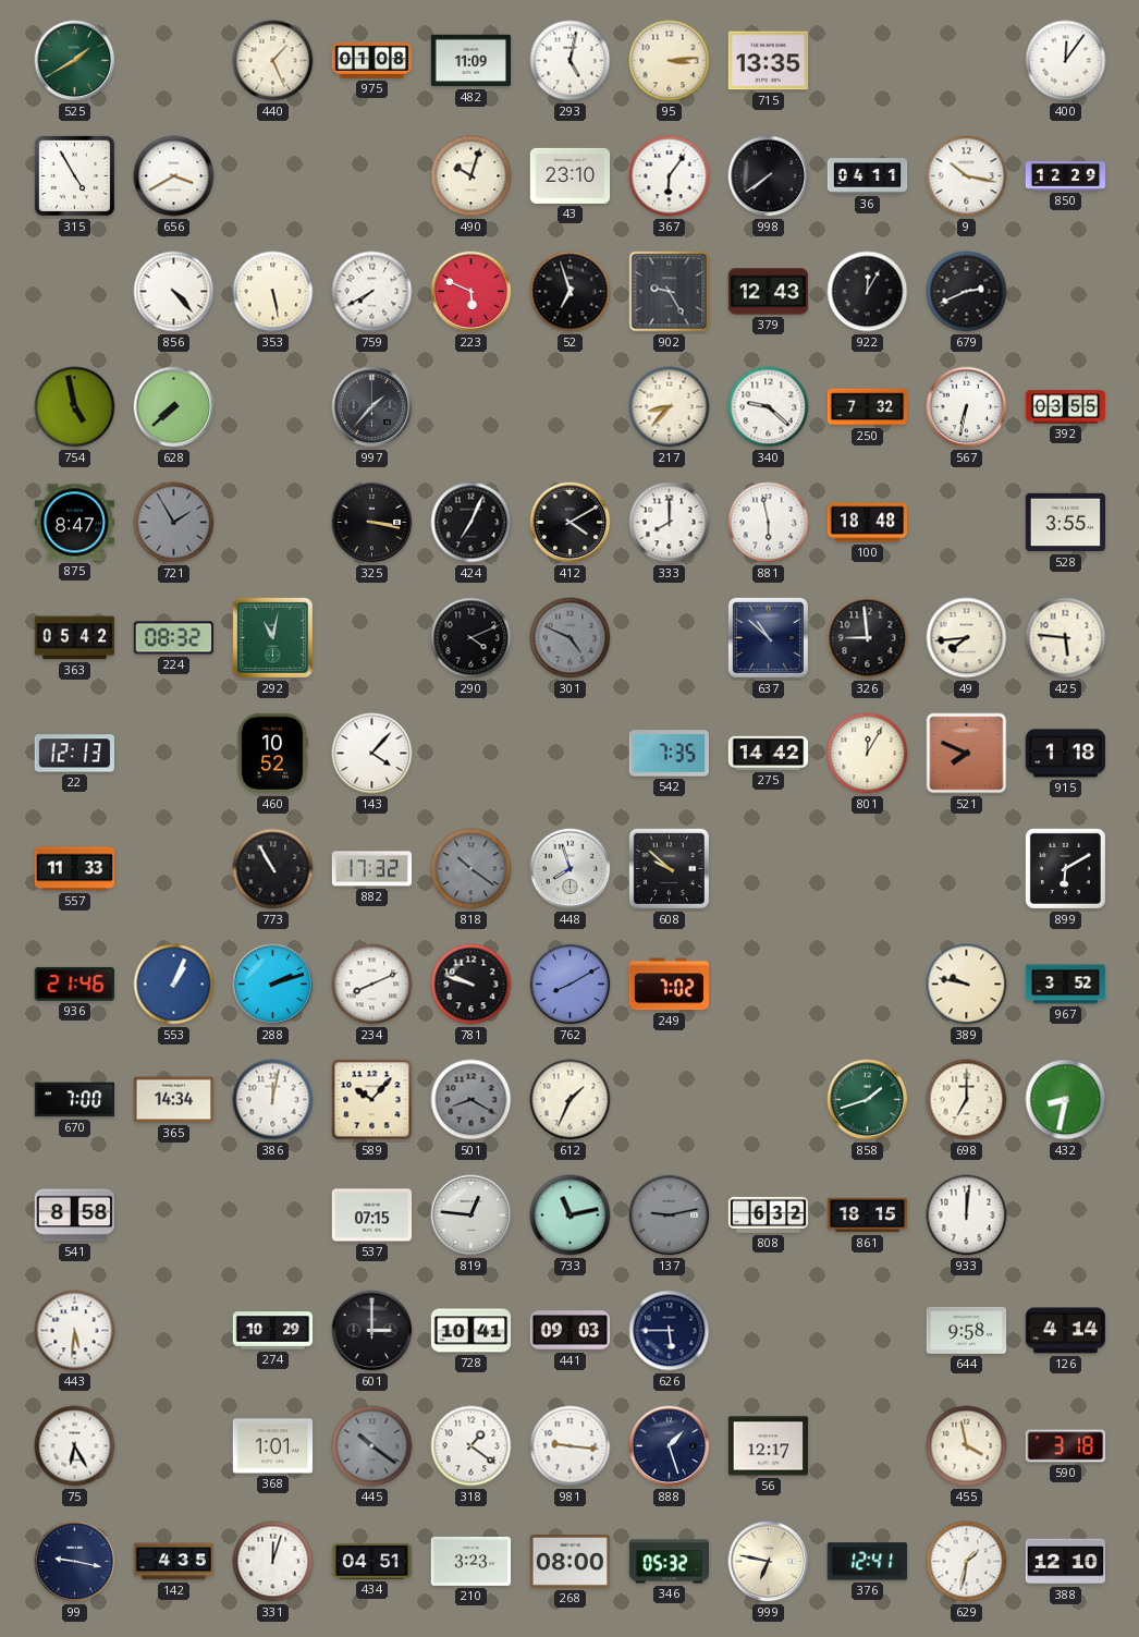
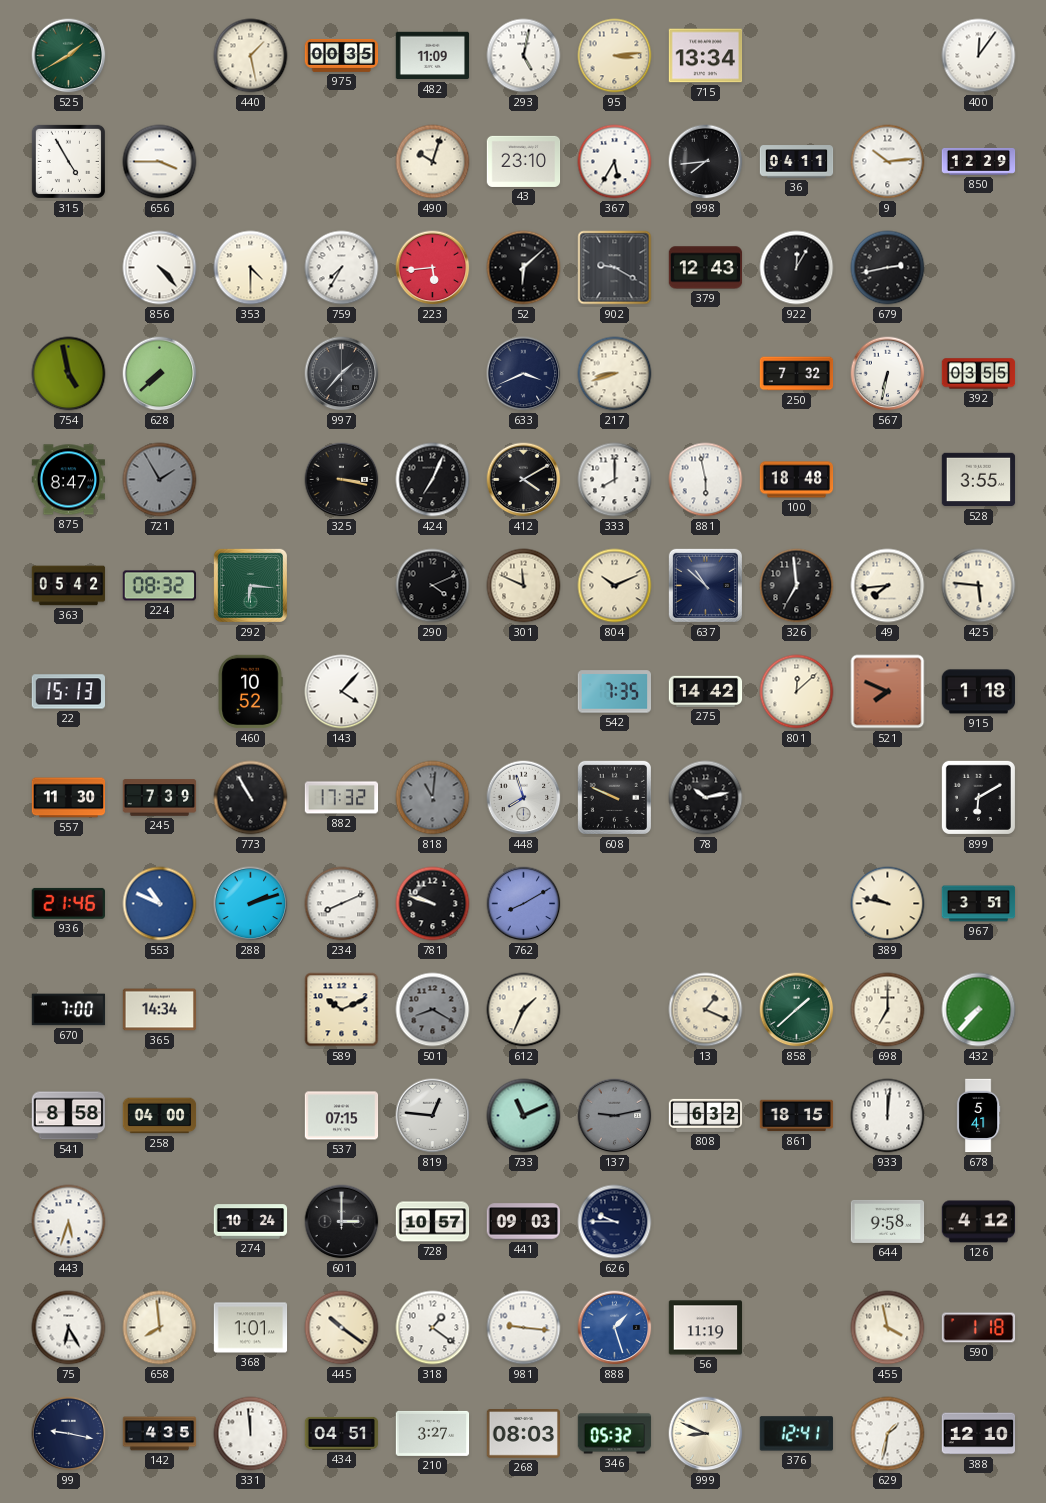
440: 1:26 -> 1:28
975: 01:08 -> 00:35
715: 13:35 -> 13:34
656: 3:40 -> 3:45
367: 6:06 -> 5:35
998: 7:39 -> 7:44
9: 10:17 -> 10:14
353: 5:28 -> 4:30
759: 7:40 -> 7:35
223: 5:49 -> 5:44
52: 6:57 -> 6:08
902: 9:25 -> 9:20
679: 2:41 -> 2:43
633: none -> 3:41
217: 8:37 -> 8:42
340: 9:22 -> none
292: 11:02 -> 6:16
301: 4:49 -> 11:49
301 dial: grey -> cream
804: none -> 10:11
326: 8:59 -> 6:59
22: 12:13 -> 15:13
801: 12:05 -> 12:08
557: 11:33 -> 11:30
245: none -> 7:39
818: 10:21 -> 11:01
608: 9:52 -> 9:49
78: none -> 10:13
553: 1:04 -> 10:49
249: 7:02 -> none
967: 3:52 -> 3:51
386: 12:02 -> none
589: 10:07 -> 10:11
13: none -> 1:19
858: 1:42 -> 1:38
432: 8:32 -> 7:37
258: none -> 04:00
733: 11:13 -> 11:11
678: none -> 5:41
443: 5:31 -> 5:33
274: 10:29 -> 10:24
728: 10:41 -> 10:57
626: 5:45 -> 9:45
126: 4:14 -> 4:12
658: none -> 7:59
445 dial: grey -> cream
888 dial: navy -> blue
56: 12:17 -> 11:19
590: 3:18 -> 1:18
331: 12:03 -> 11:59
210: 3:23 -> 3:27
268: 08:00 -> 08:03
999: 6:47 -> 8:49
